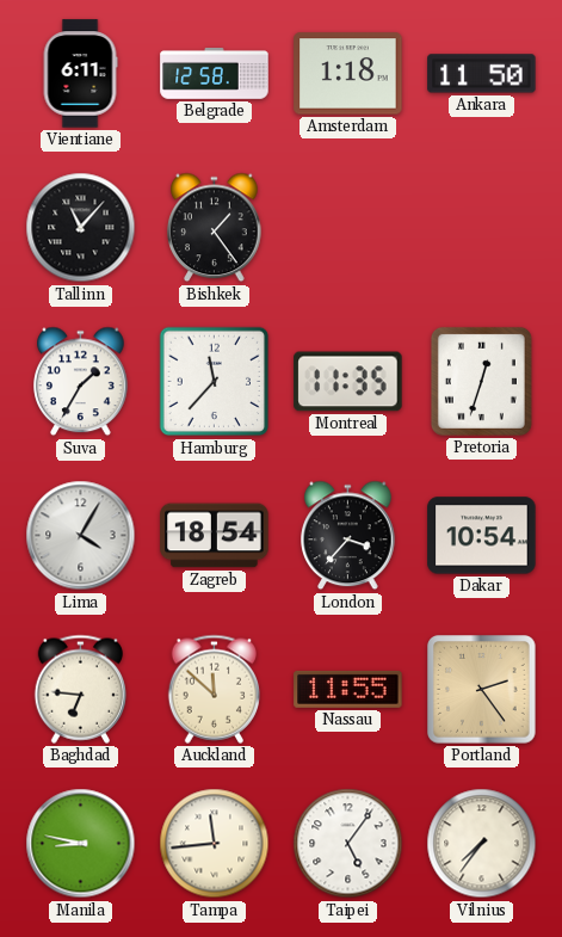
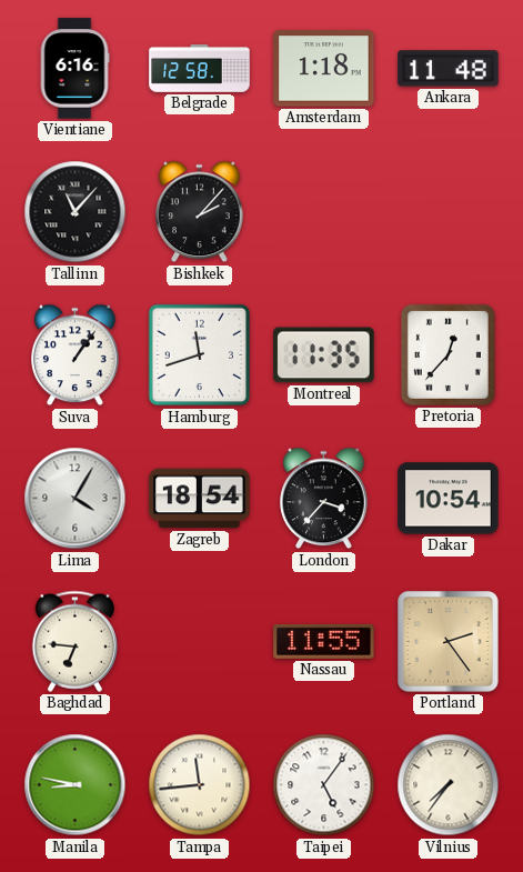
Vientiane: 6:11 -> 6:16
Ankara: 11:50 -> 11:48
Bishkek: 1:24 -> 2:07
Suva: 1:35 -> 1:06
Hamburg: 11:37 -> 11:42
Pretoria: 12:33 -> 12:37
Auckland: 11:52 -> none
